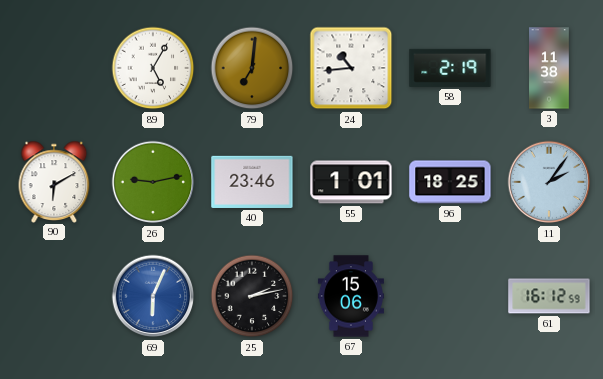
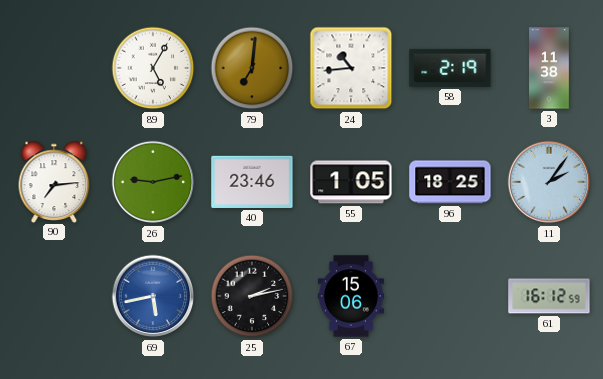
90: 6:10 -> 7:14
55: 1:01 -> 1:05
69: 6:04 -> 5:43
